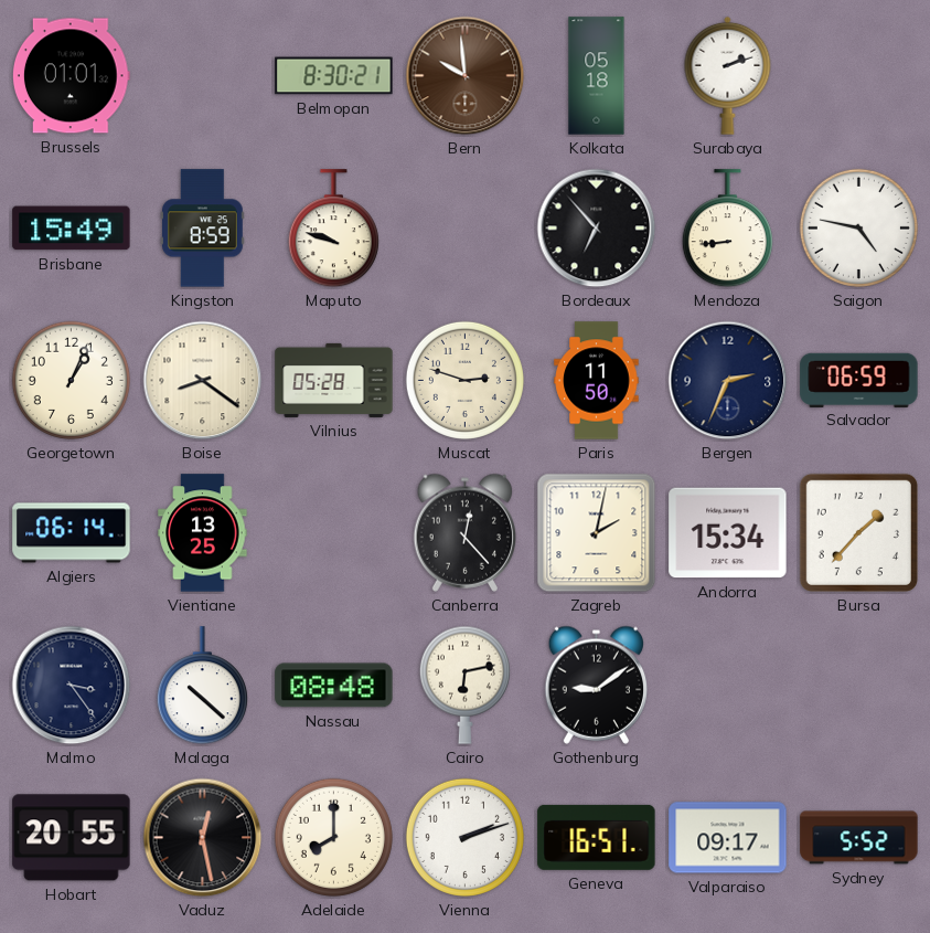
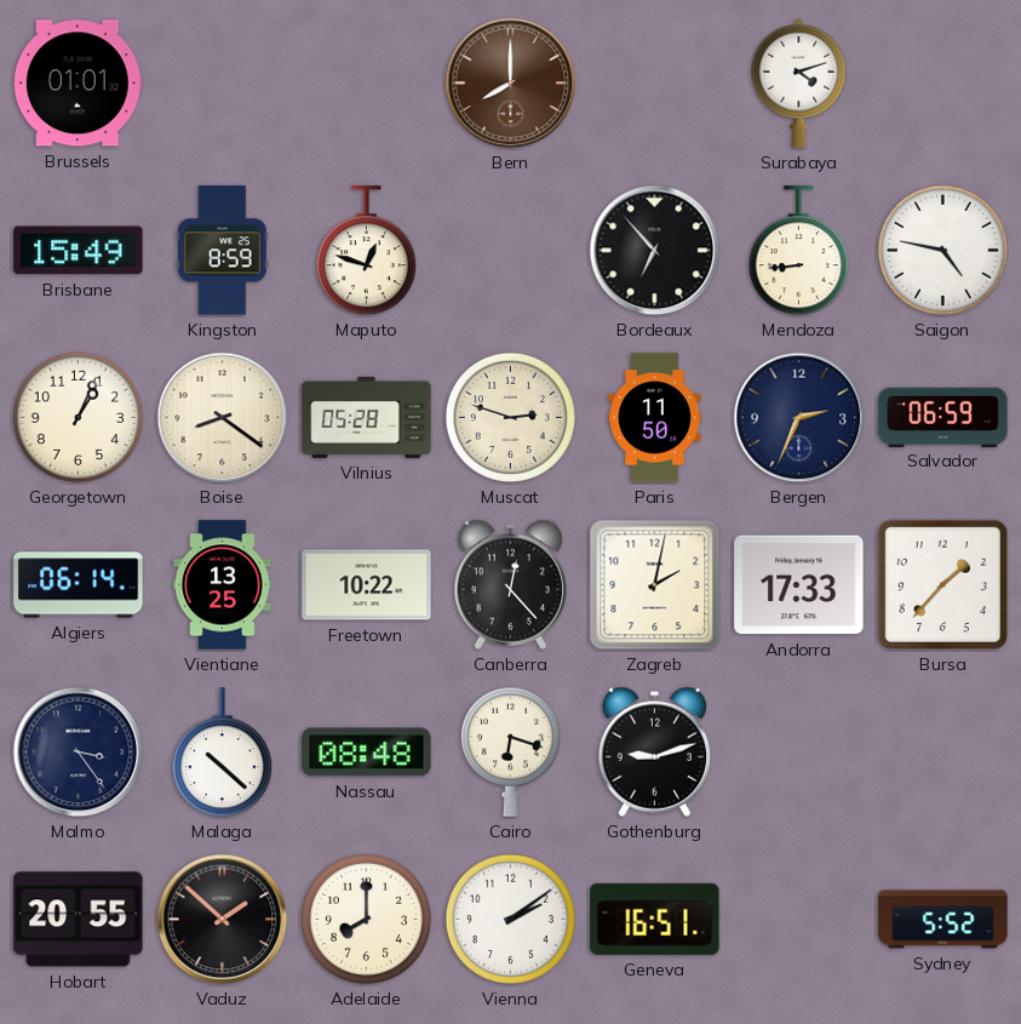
Belmopan: 8:30 -> none
Bern: 9:59 -> 8:00
Kolkata: 05:18 -> none
Surabaya: 2:12 -> 4:12
Maputo: 9:48 -> 12:48
Freetown: none -> 10:22
Andorra: 15:34 -> 17:33
Cairo: 6:13 -> 6:18
Gothenburg: 9:09 -> 9:12
Vaduz: 12:28 -> 1:52
Vienna: 2:12 -> 2:09
Valparaiso: 09:17 -> none
